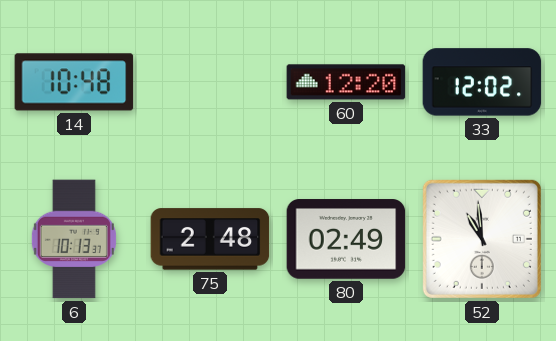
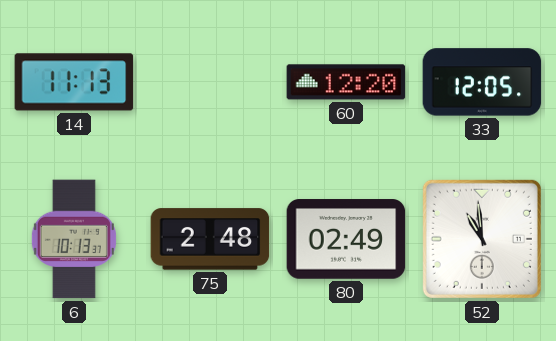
14: 10:48 -> 11:13
33: 12:02 -> 12:05
